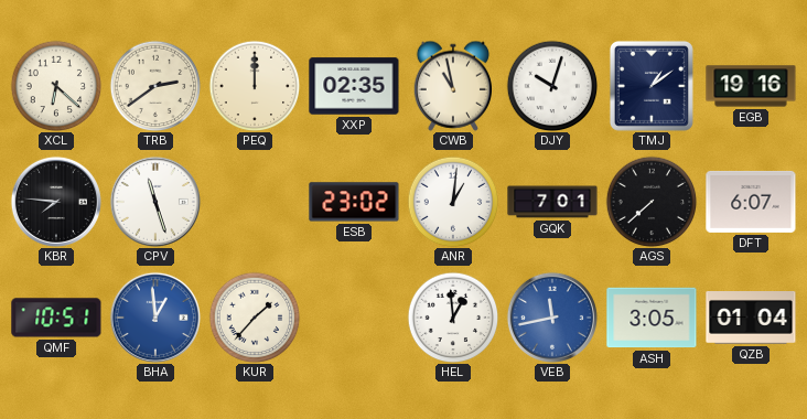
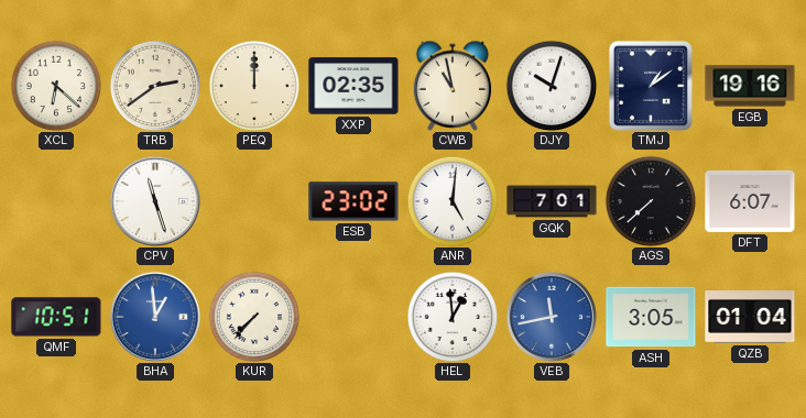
KBR: 7:46 -> none
ANR: 1:01 -> 5:01
KUR: 1:37 -> 7:37
